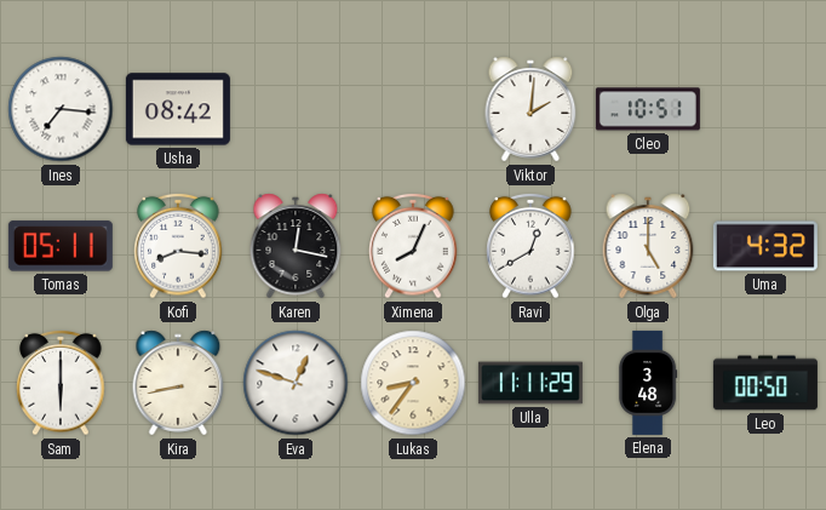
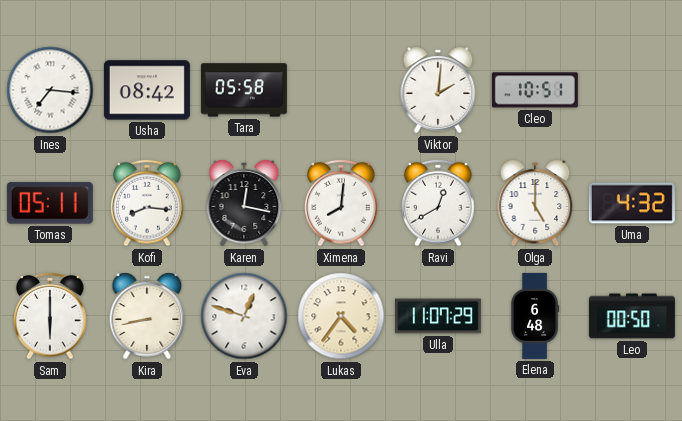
Tara: none -> 05:58
Ximena: 8:04 -> 8:01
Lukas: 8:36 -> 4:36
Ulla: 11:11 -> 11:07
Elena: 3:48 -> 6:48
